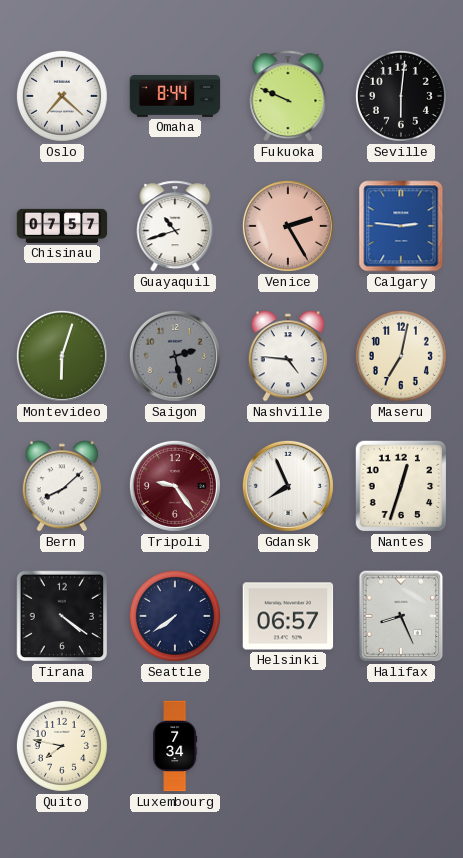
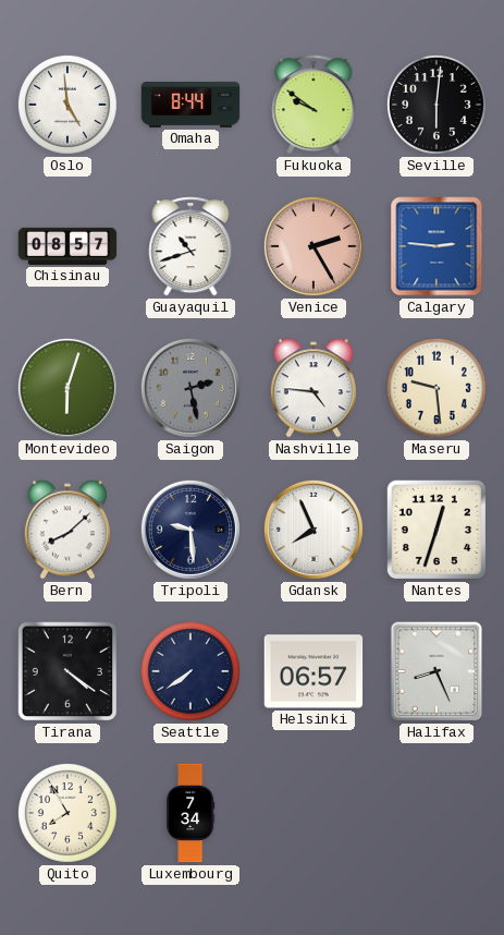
Oslo: 7:22 -> 4:59
Fukuoka: 9:49 -> 9:51
Chisinau: 07:57 -> 08:57
Maseru: 7:02 -> 9:29
Tripoli: 9:24 -> 9:29
Tripoli dial: burgundy -> navy
Quito: 7:47 -> 7:55
